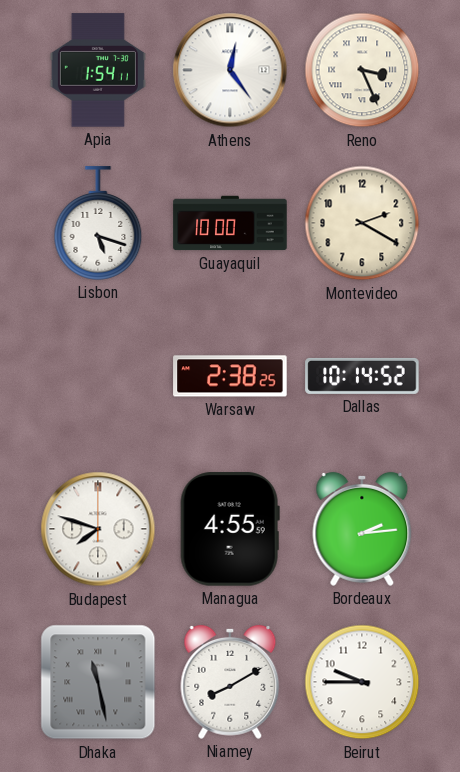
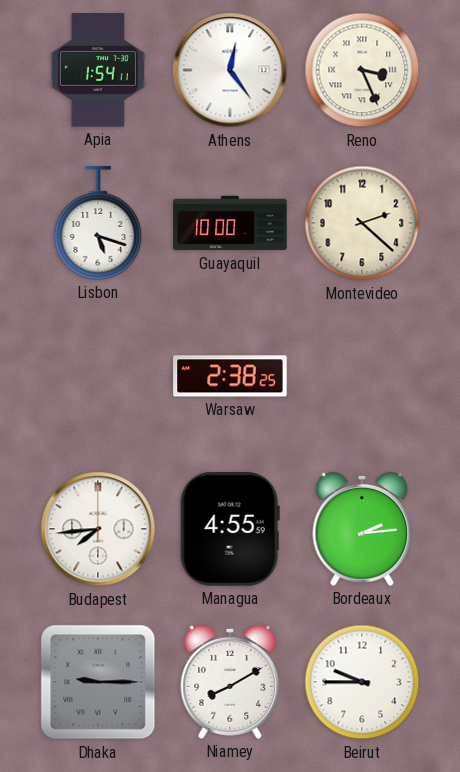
Montevideo: 2:20 -> 2:22
Dallas: 10:14 -> none
Budapest: 7:48 -> 7:44
Dhaka: 11:28 -> 9:15
